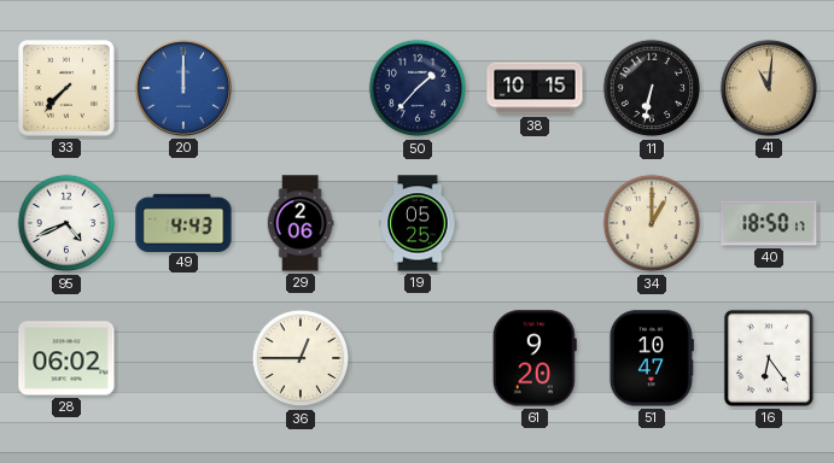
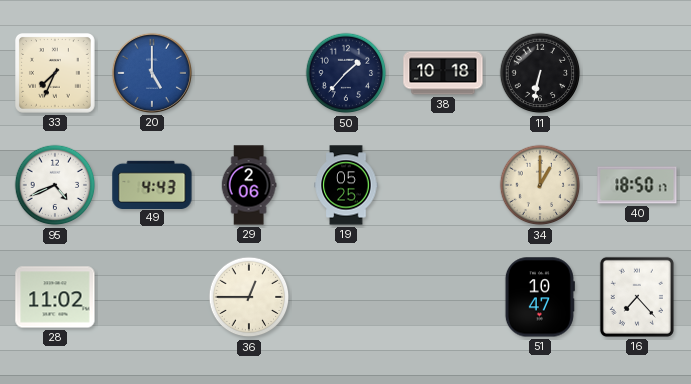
33: 7:37 -> 7:34
20: 12:00 -> 5:00
38: 10:15 -> 10:18
41: 11:01 -> none
28: 06:02 -> 11:02
61: 9:20 -> none
16: 6:24 -> 7:23
